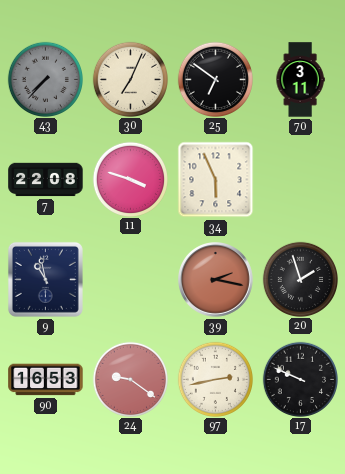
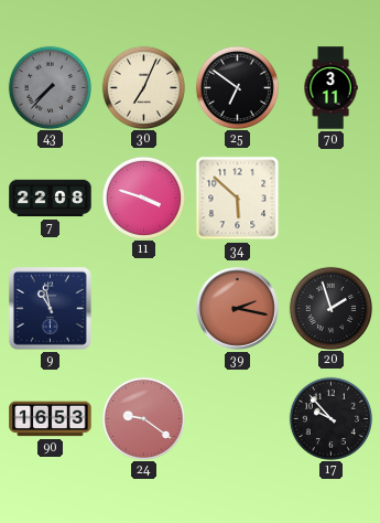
34: 5:56 -> 5:52
97: 2:43 -> none
17: 9:49 -> 9:53
